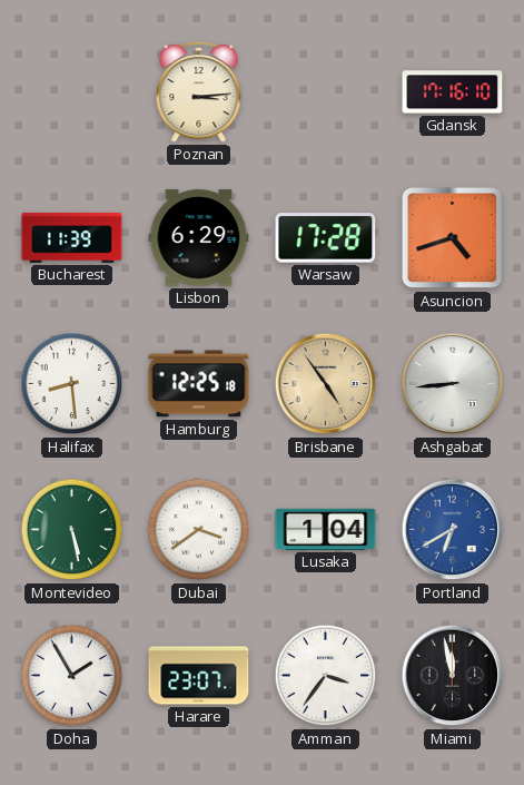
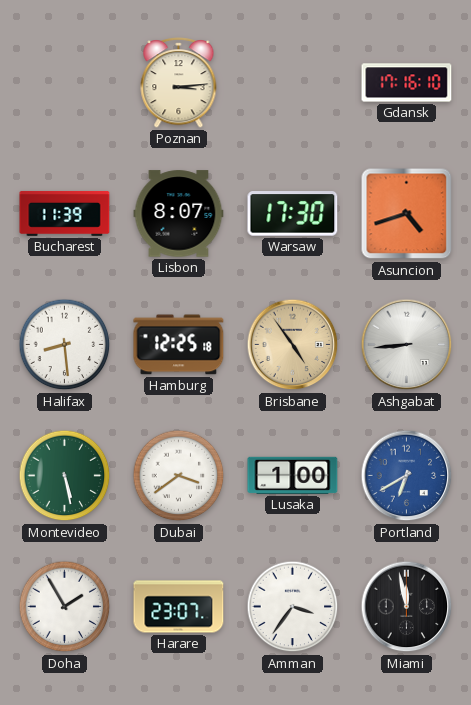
Lisbon: 6:29 -> 8:07
Warsaw: 17:28 -> 17:30
Lusaka: 1:04 -> 1:00
